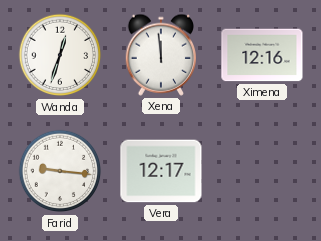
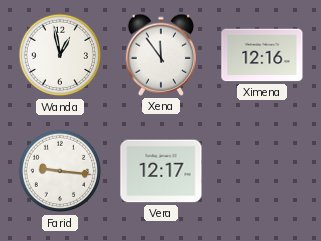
Wanda: 12:33 -> 12:58
Xena: 11:59 -> 11:54
